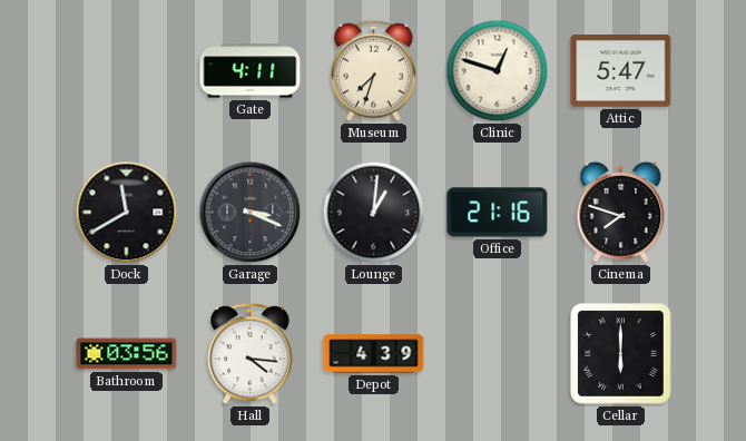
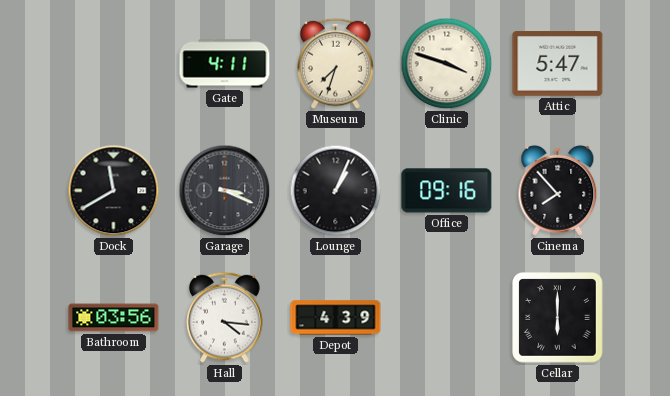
Clinic: 12:48 -> 3:48
Lounge: 1:01 -> 1:04
Office: 21:16 -> 09:16
Cinema: 7:48 -> 7:53
